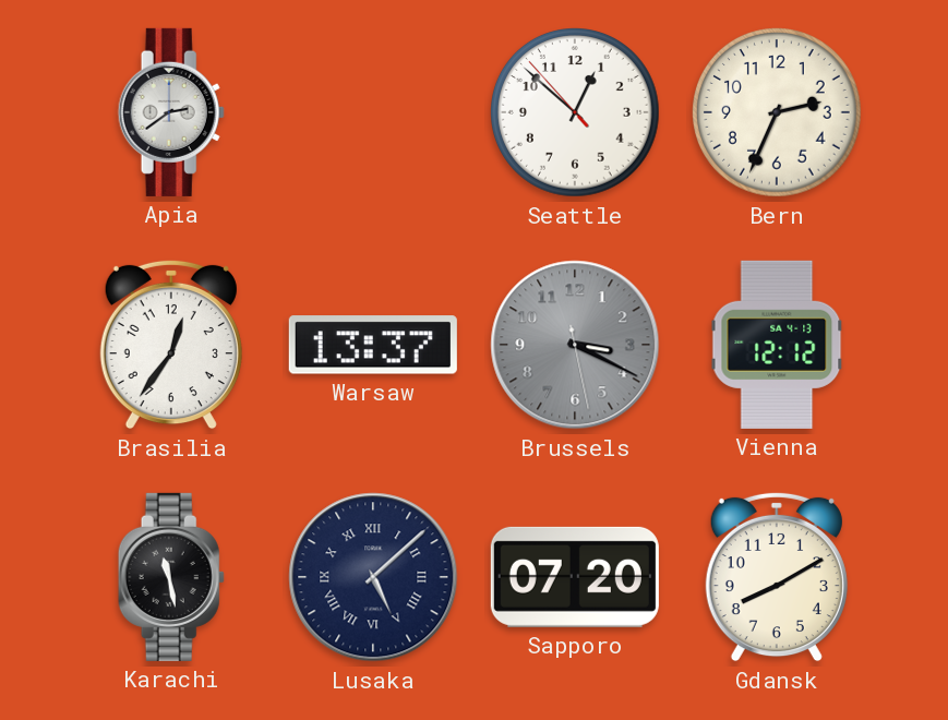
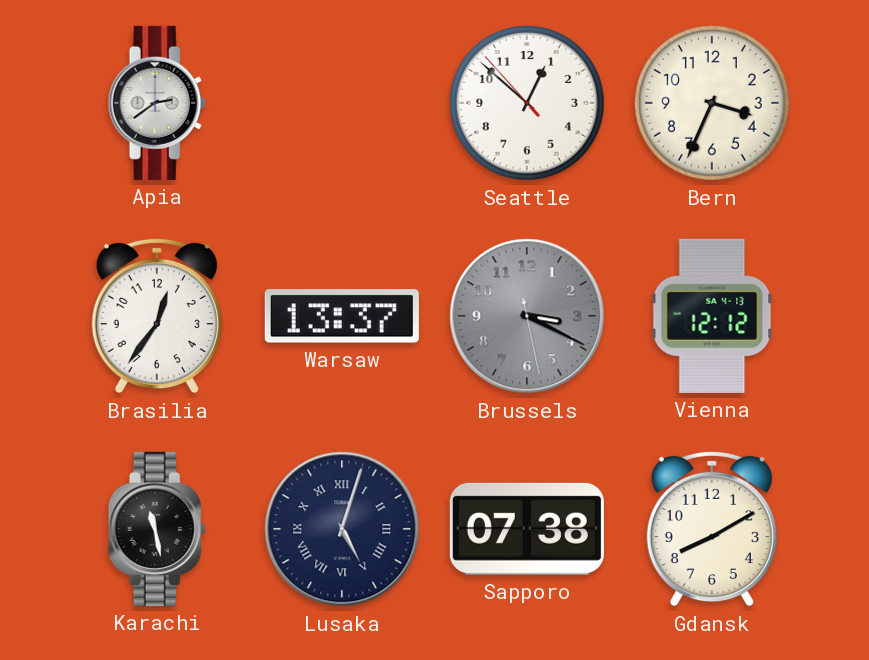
Bern: 2:34 -> 3:34
Lusaka: 5:08 -> 5:03
Sapporo: 07:20 -> 07:38
